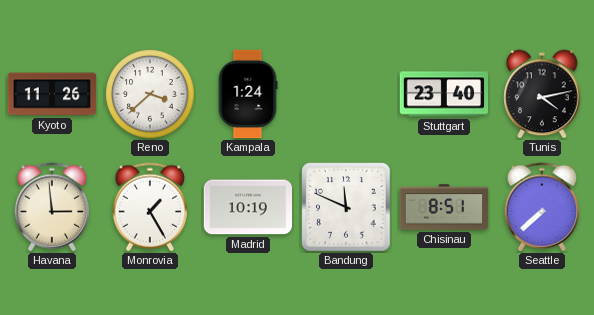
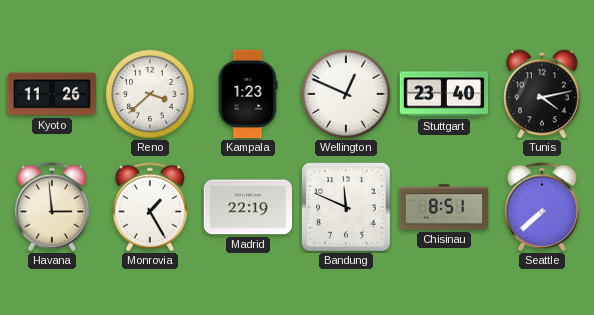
Kampala: 1:24 -> 1:23
Wellington: none -> 12:49
Madrid: 10:19 -> 22:19
